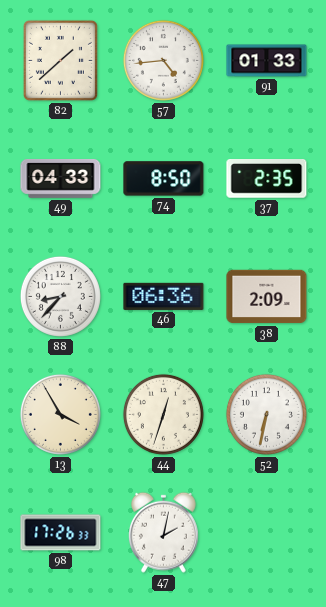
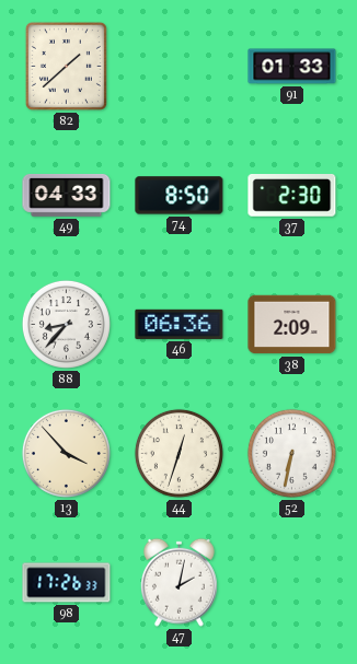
57: 4:44 -> none
37: 2:35 -> 2:30
13: 3:55 -> 3:53
